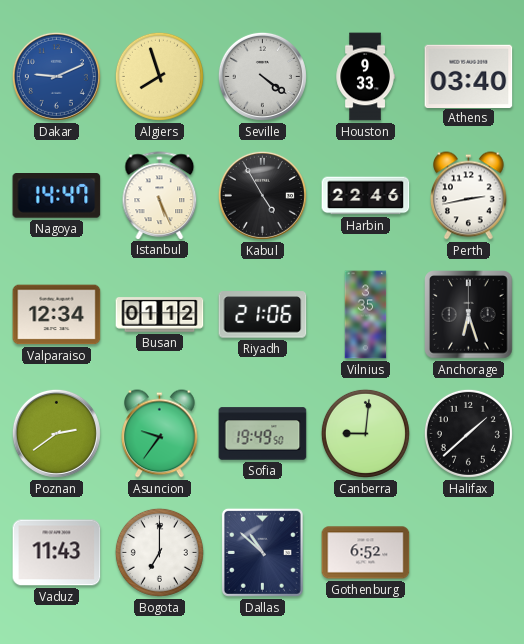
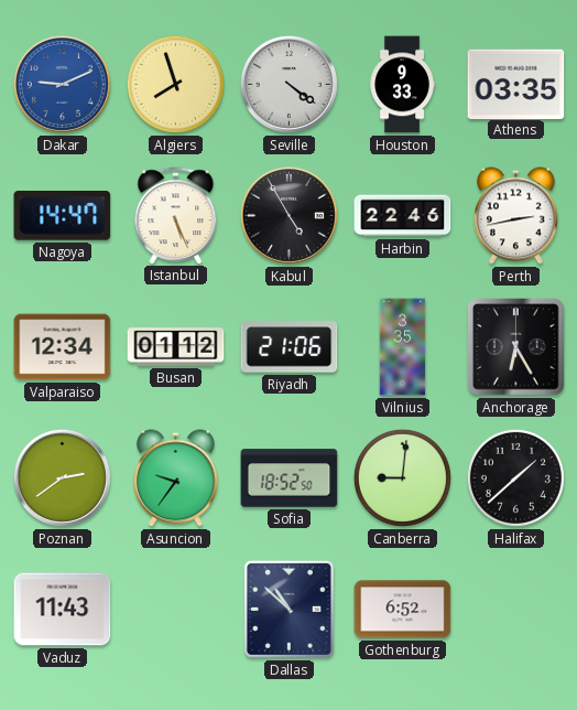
Athens: 03:40 -> 03:35
Anchorage: 6:27 -> 6:25
Sofia: 19:49 -> 18:52
Bogota: 7:00 -> none
